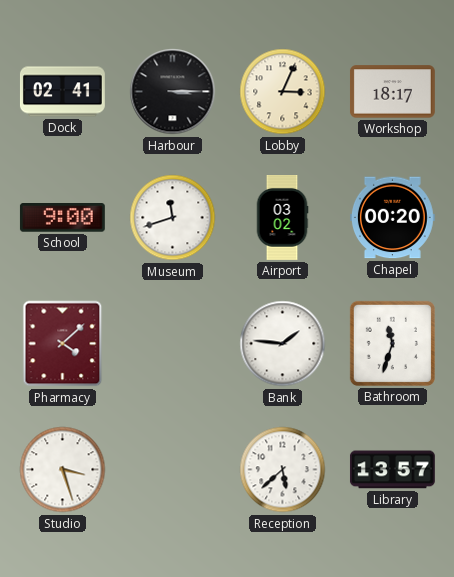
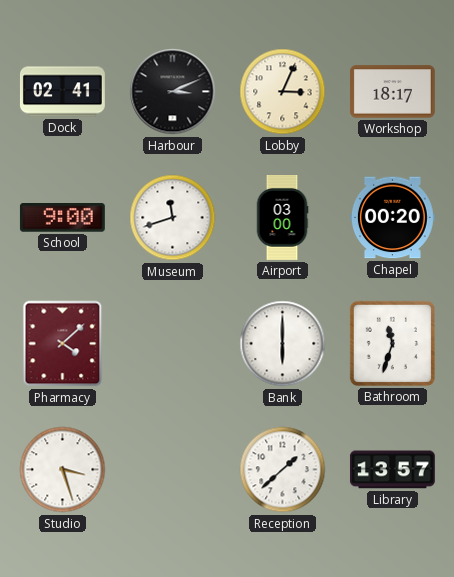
Harbour: 3:15 -> 3:11
Airport: 03:02 -> 03:00
Bank: 1:46 -> 6:00
Reception: 5:38 -> 1:38
